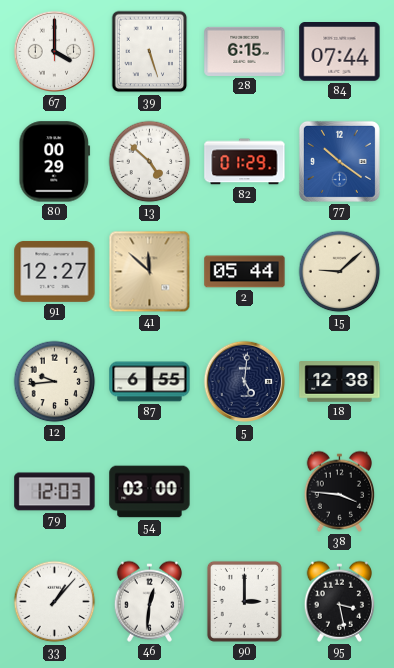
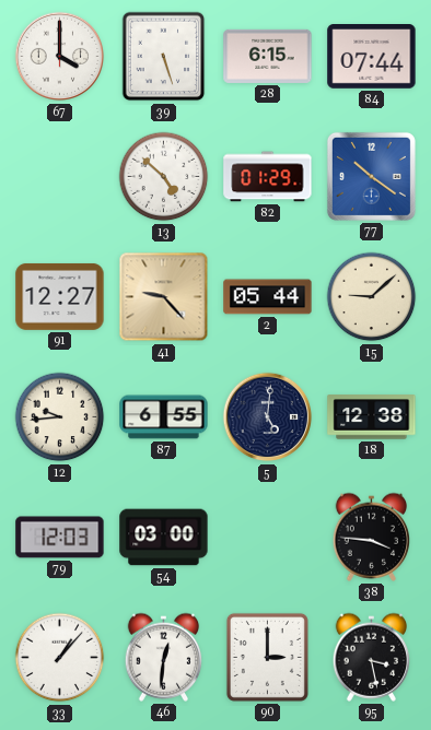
80: 00:29 -> none
41: 11:52 -> 9:23
